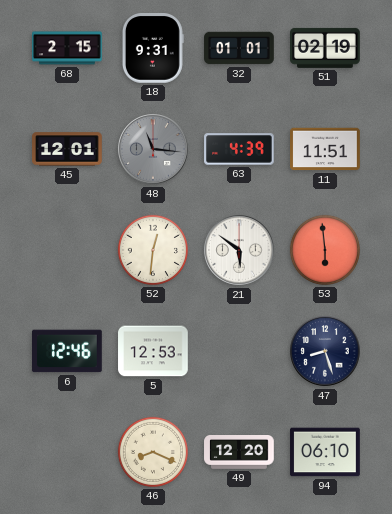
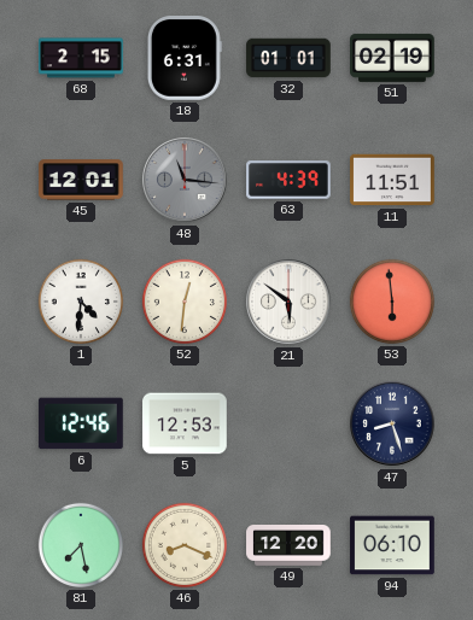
18: 9:31 -> 6:31
1: none -> 4:31
81: none -> 7:28
